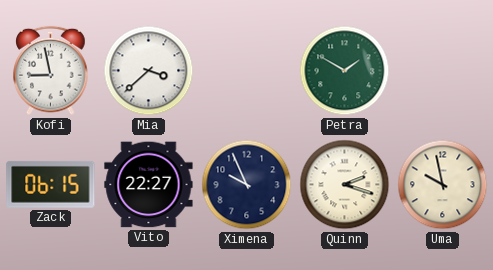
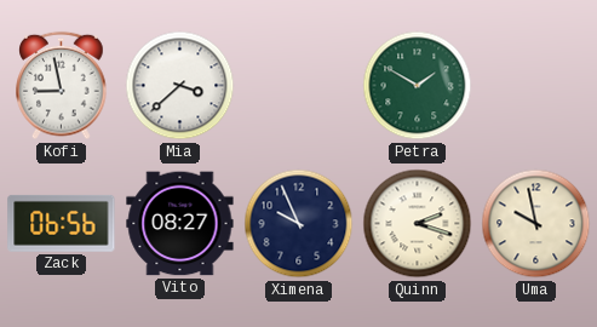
Zack: 06:15 -> 06:56
Vito: 22:27 -> 08:27
